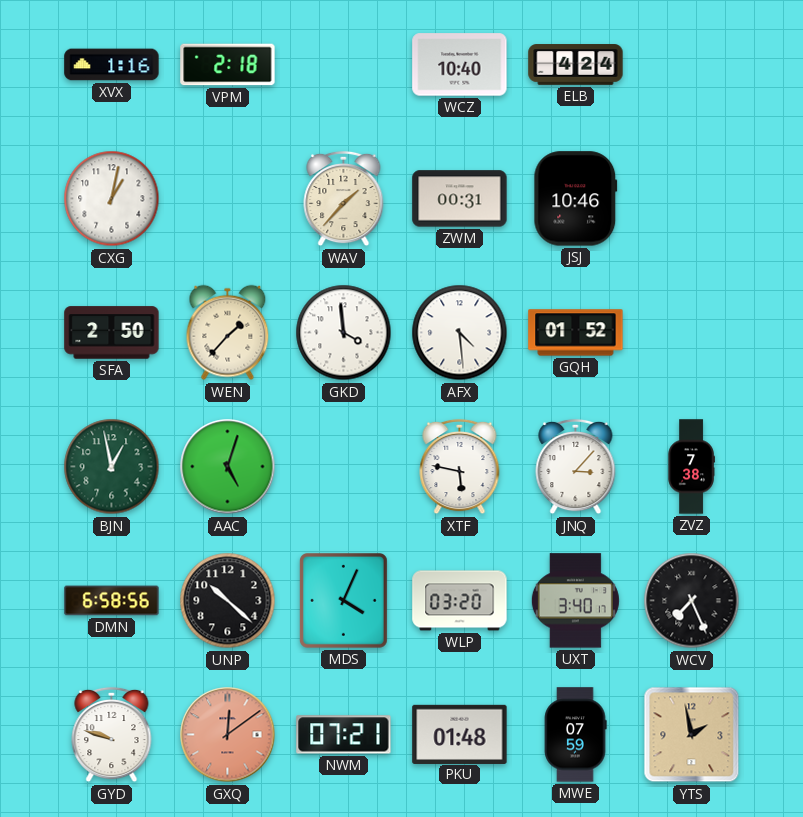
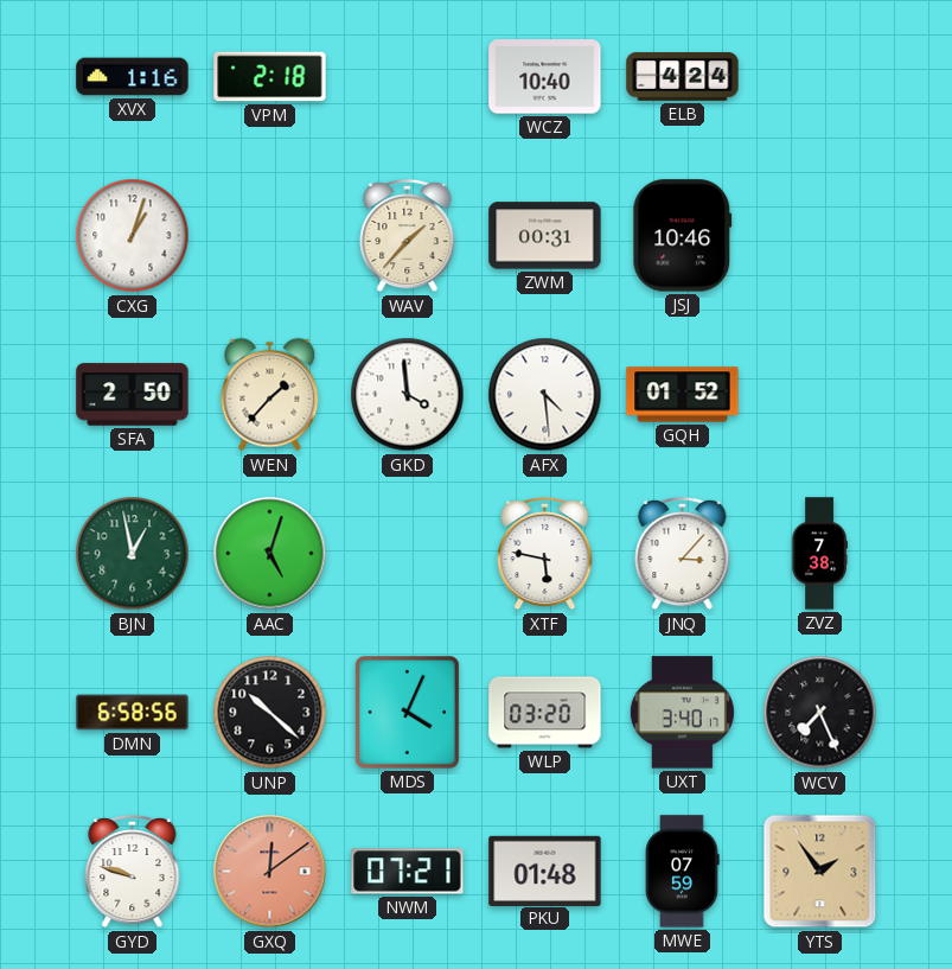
CXG: 1:02 -> 1:03
YTS: 1:58 -> 1:54
